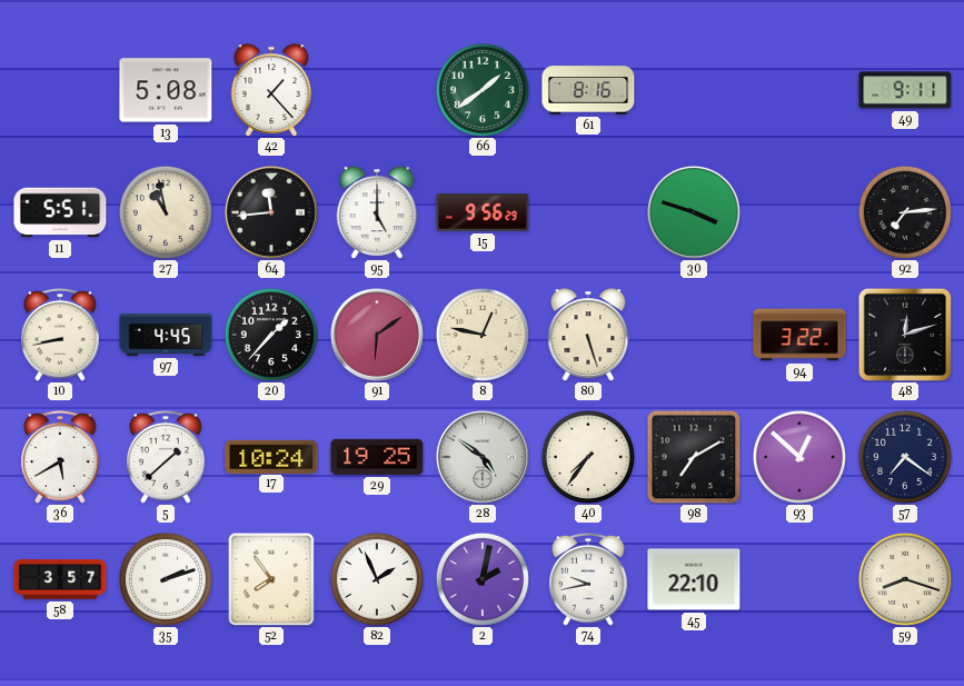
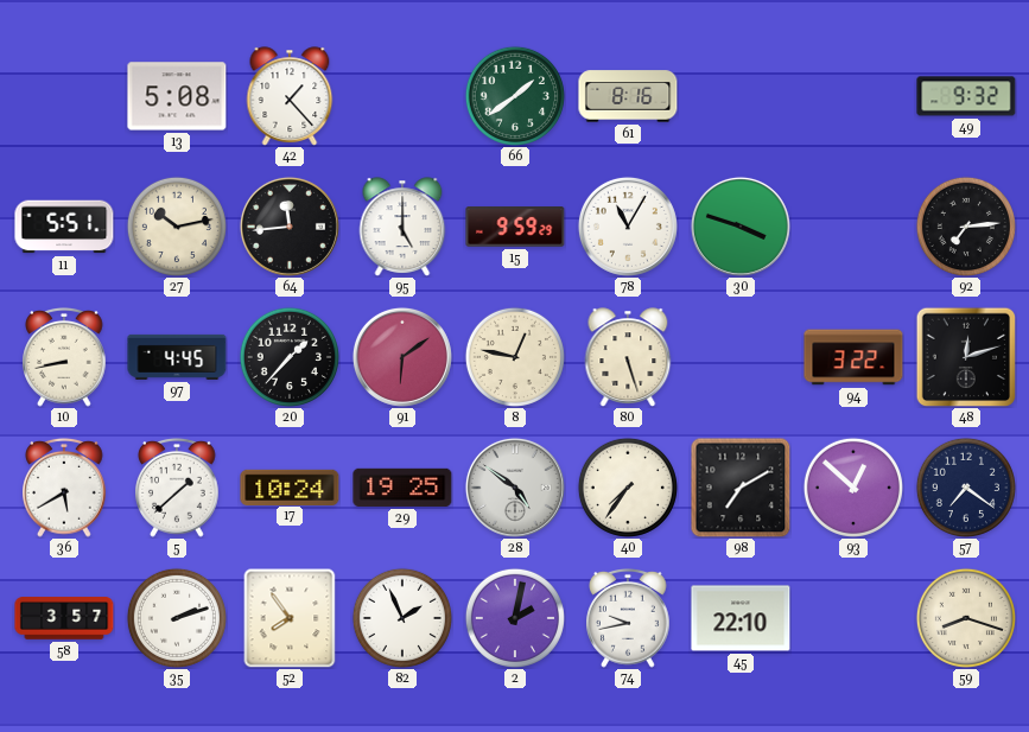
49: 9:11 -> 9:32
27: 10:58 -> 10:13
15: 9:56 -> 9:59
78: none -> 11:05
